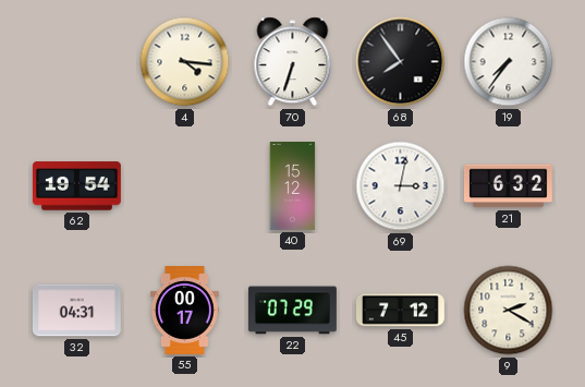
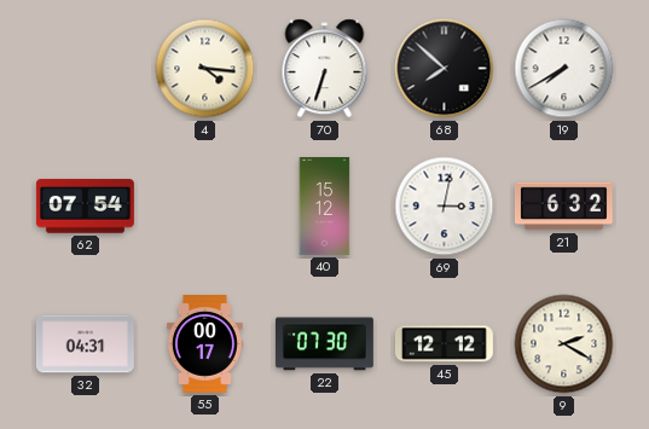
68: 7:54 -> 7:52
19: 7:36 -> 7:40
62: 19:54 -> 07:54
22: 07:29 -> 07:30
45: 7:12 -> 12:12
